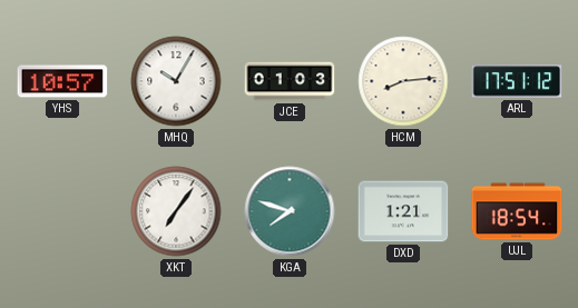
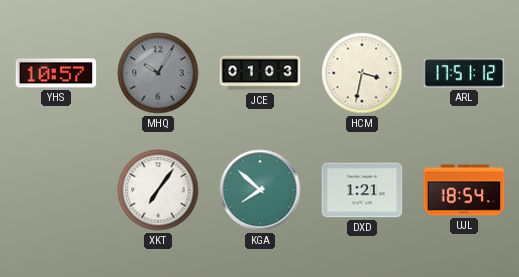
MHQ dial: white -> grey
HCM: 8:14 -> 3:32
KGA: 7:48 -> 7:52
